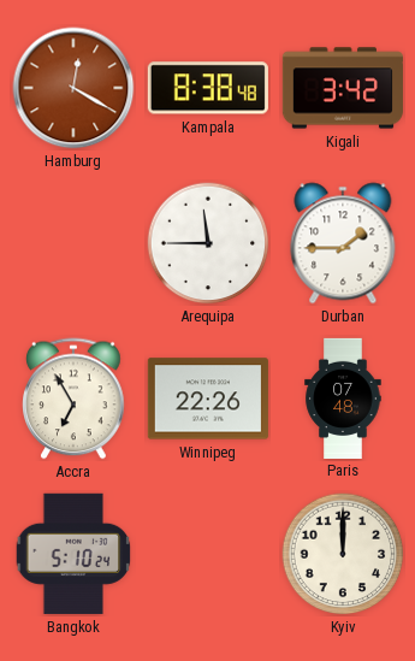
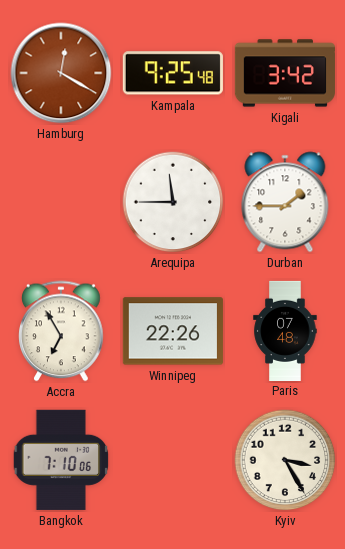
Kampala: 8:38 -> 9:25
Bangkok: 5:10 -> 7:10
Kyiv: 12:00 -> 3:25
